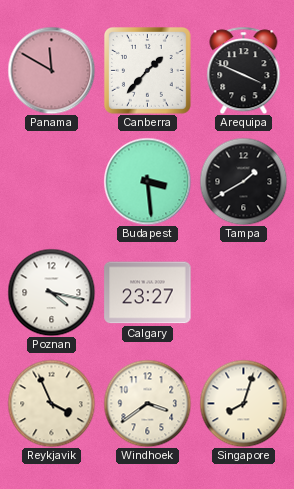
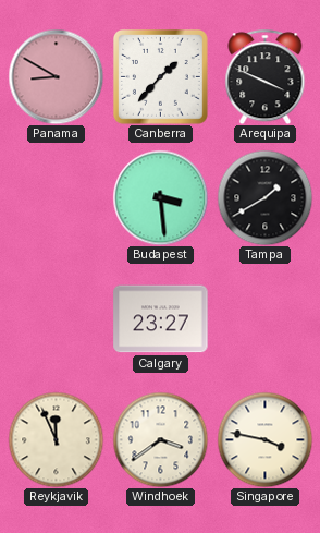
Panama: 11:50 -> 8:50
Poznan: 4:17 -> none
Reykjavik: 3:56 -> 11:56
Singapore: 8:03 -> 3:47
